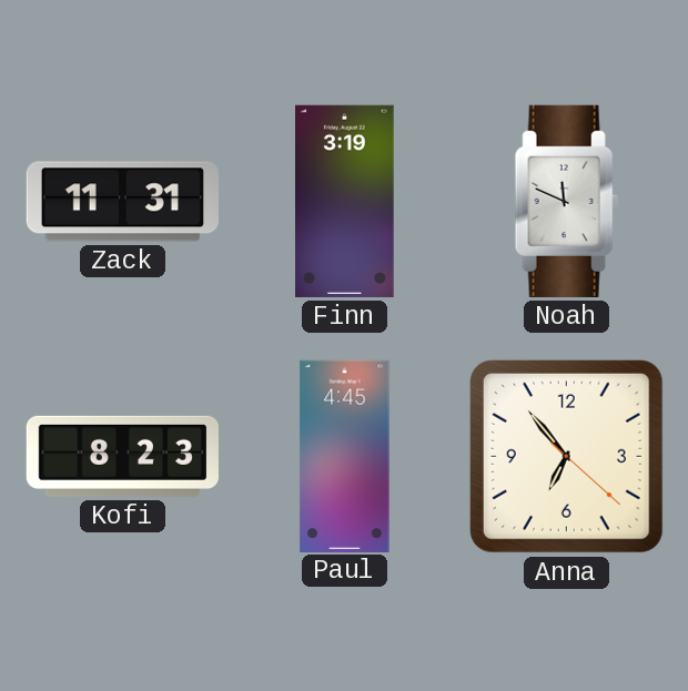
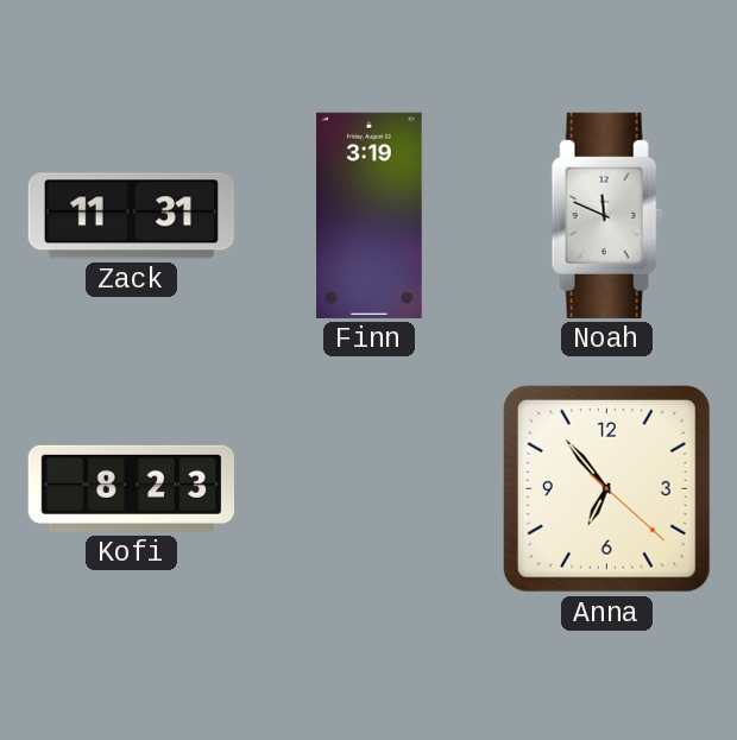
Paul: 4:45 -> none
